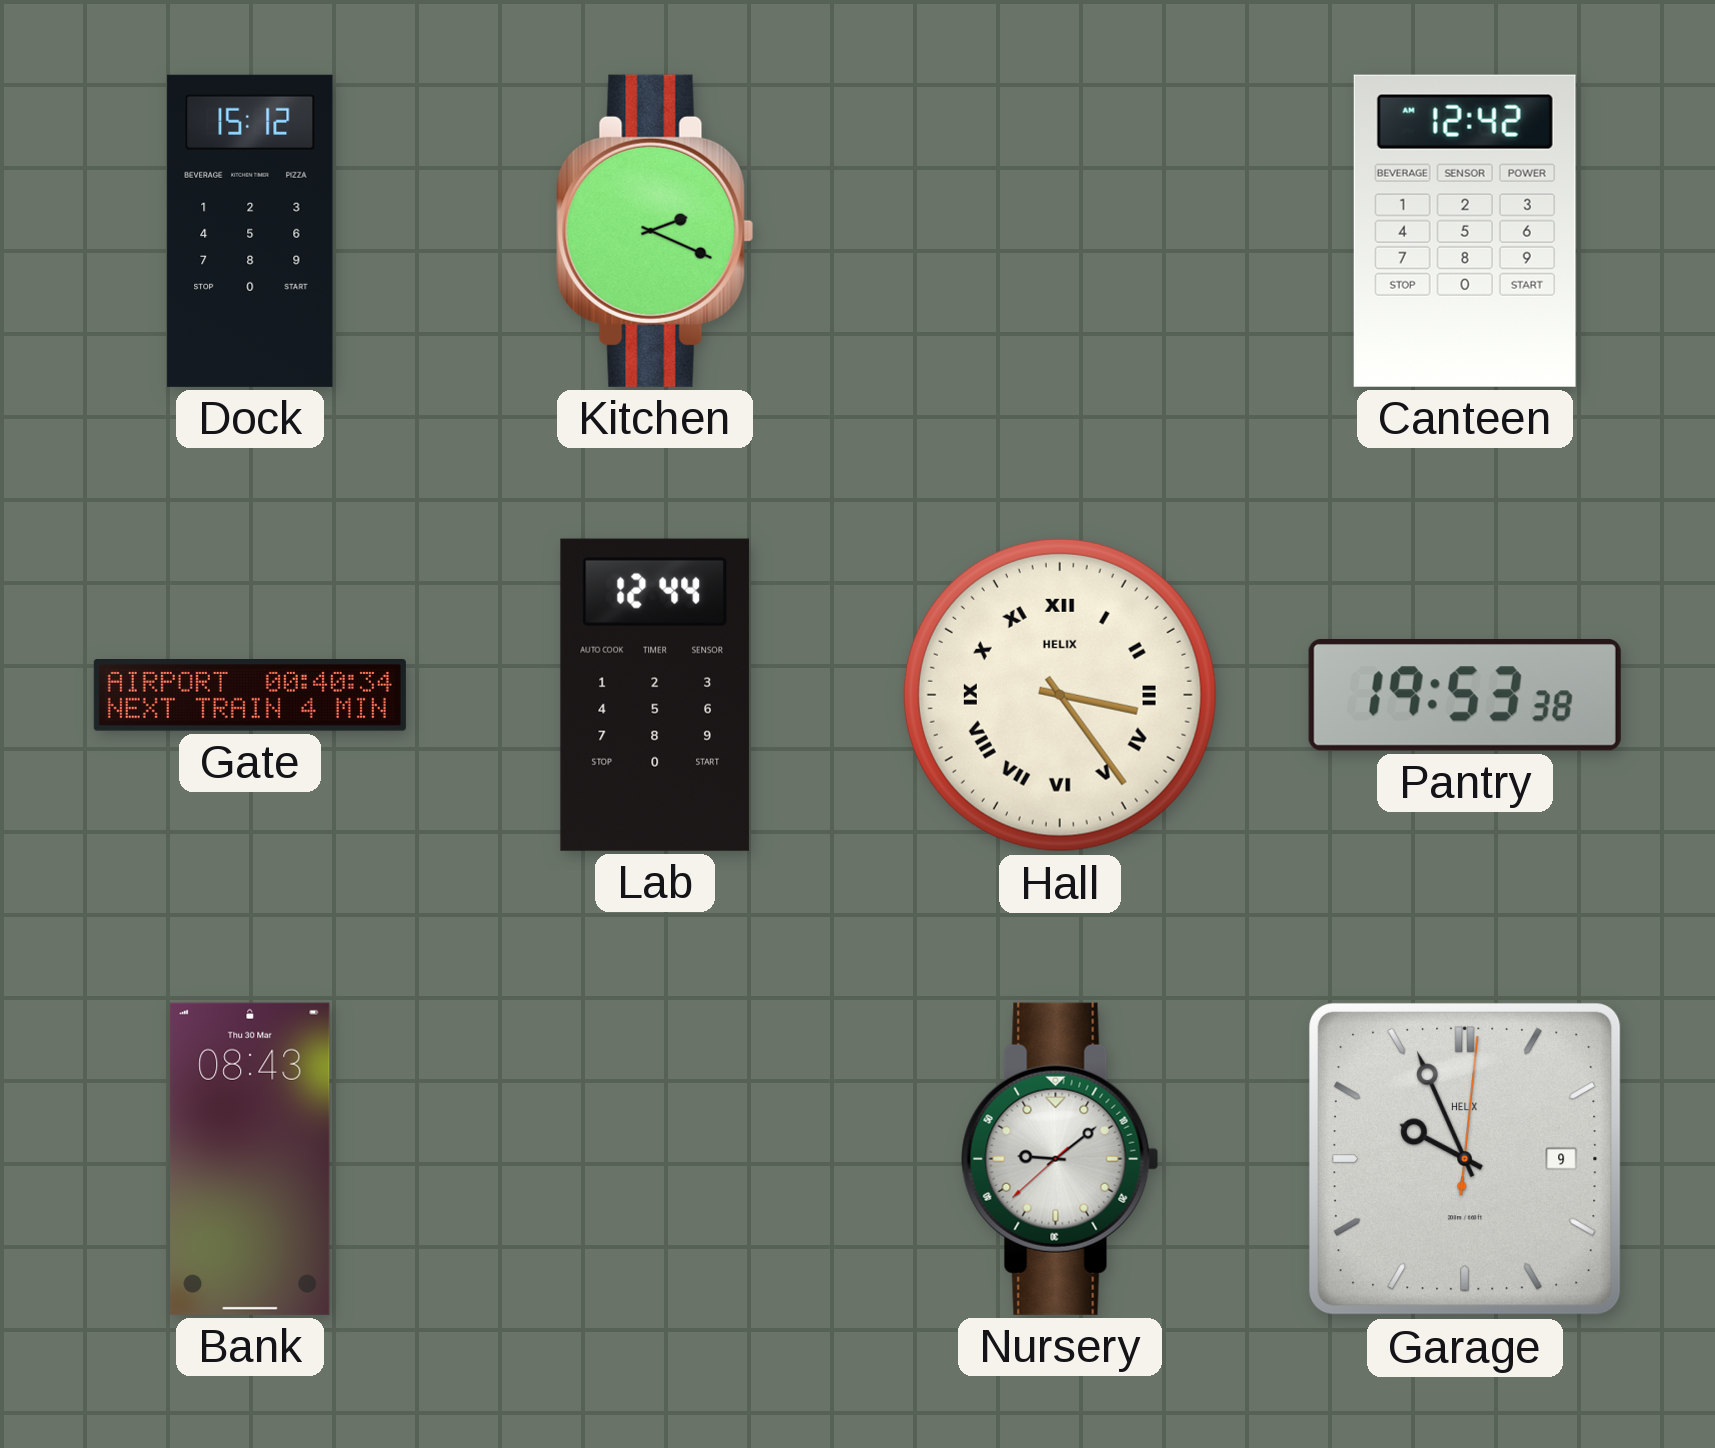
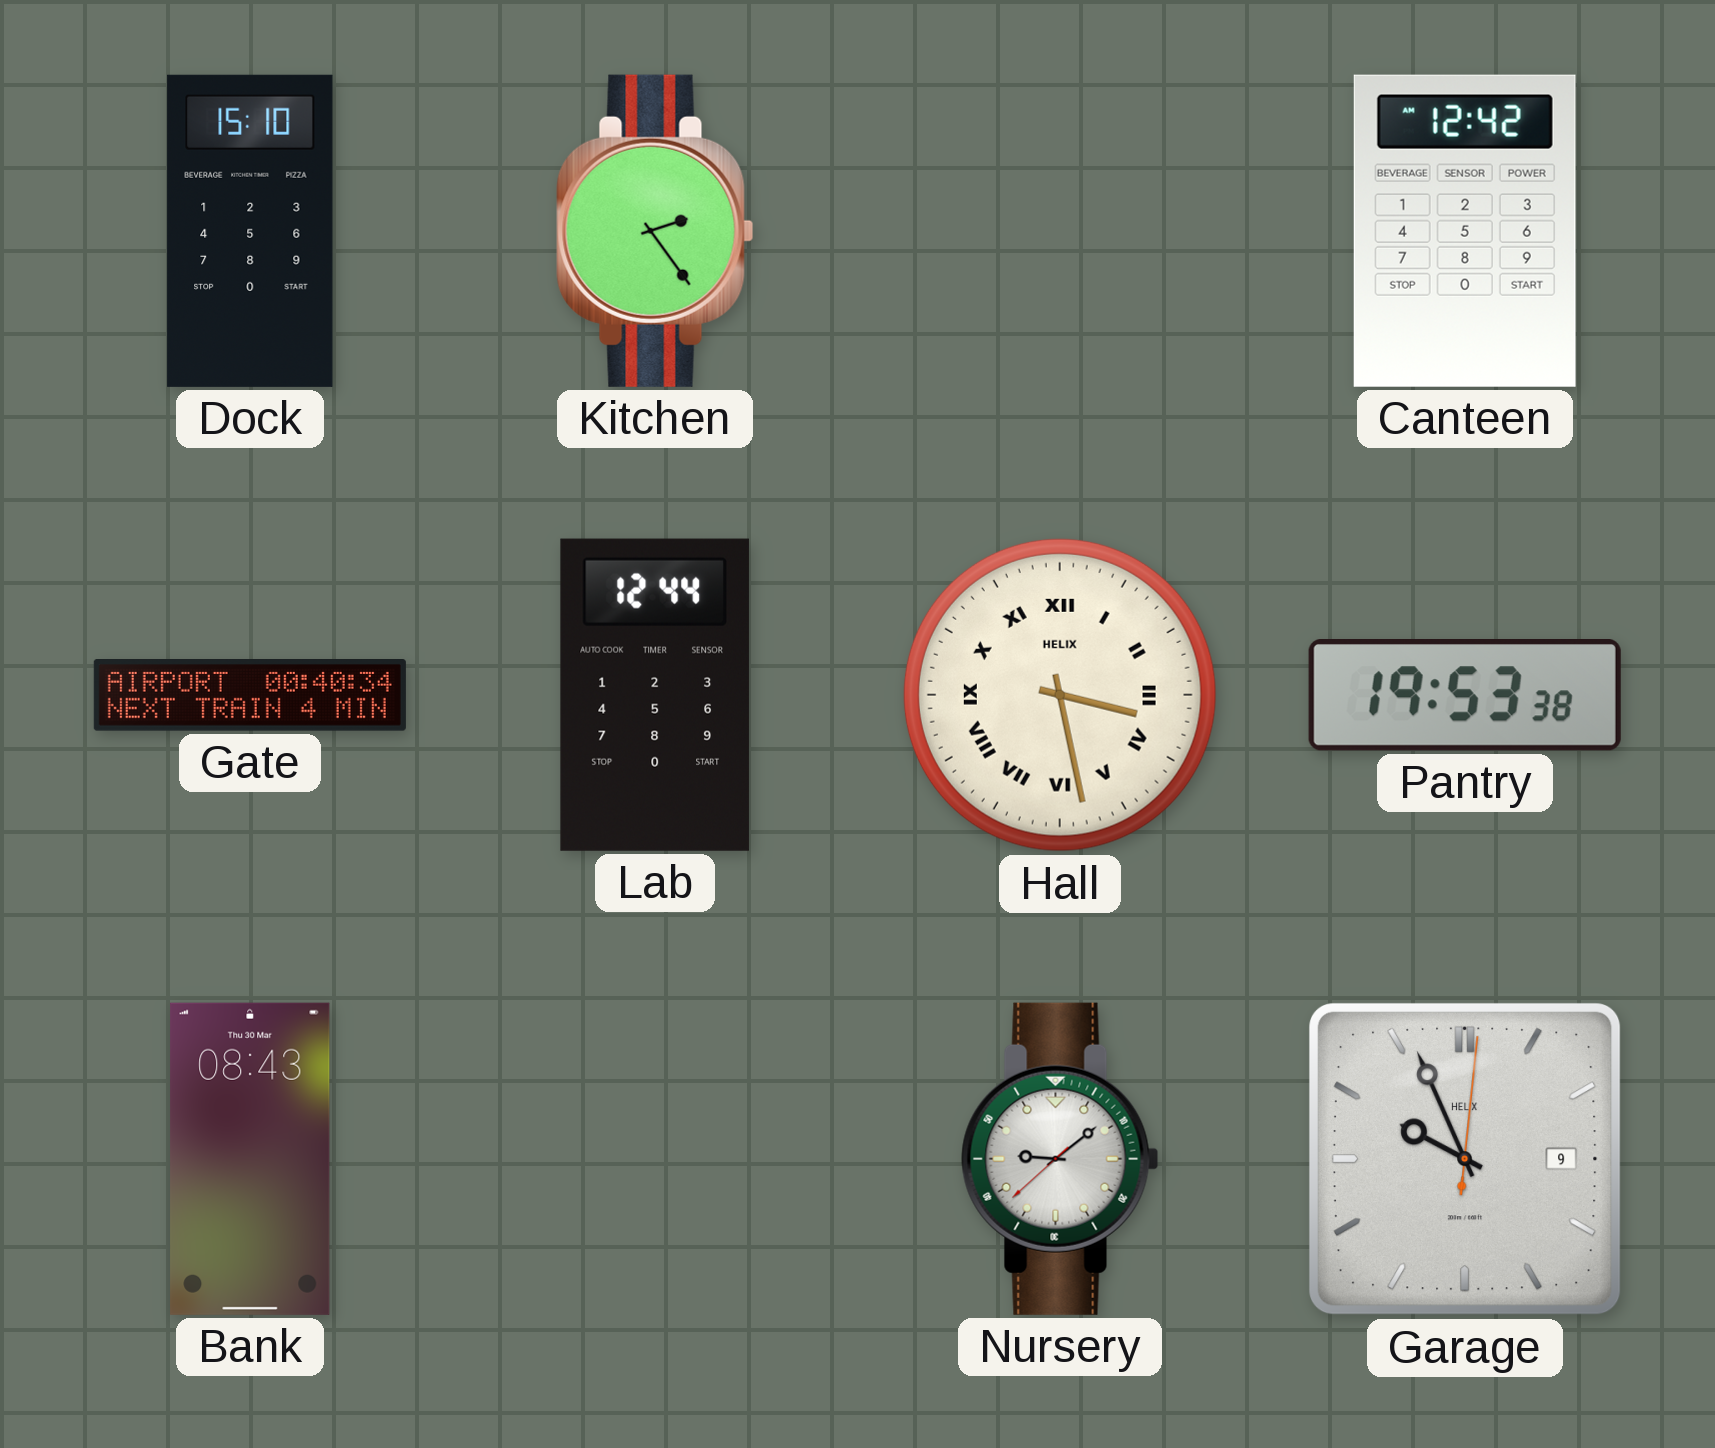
Dock: 15:12 -> 15:10
Kitchen: 2:19 -> 2:24
Hall: 3:24 -> 3:28
